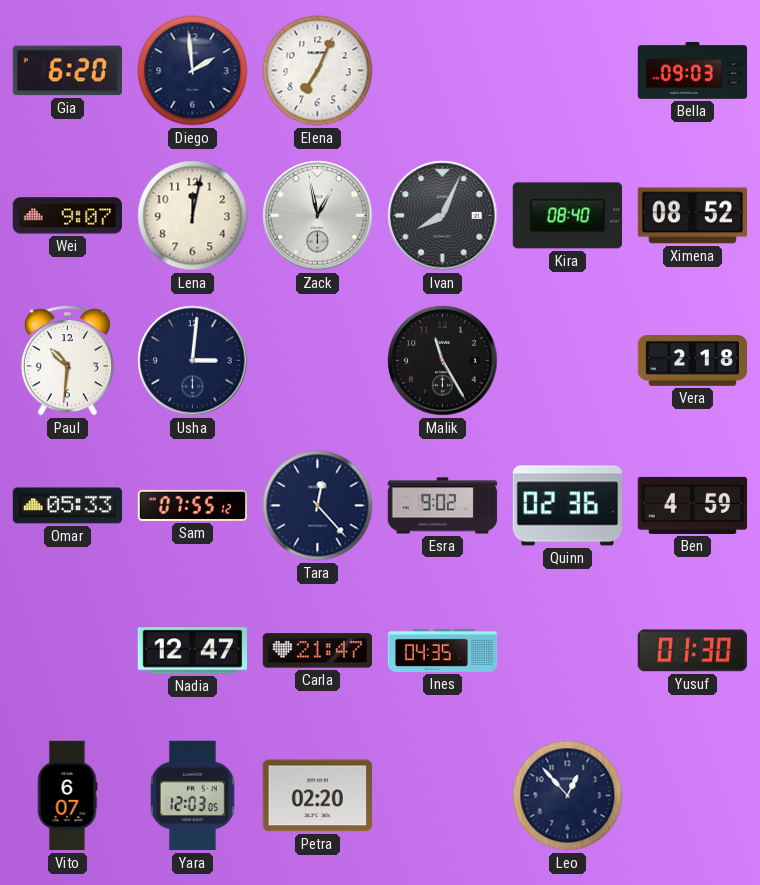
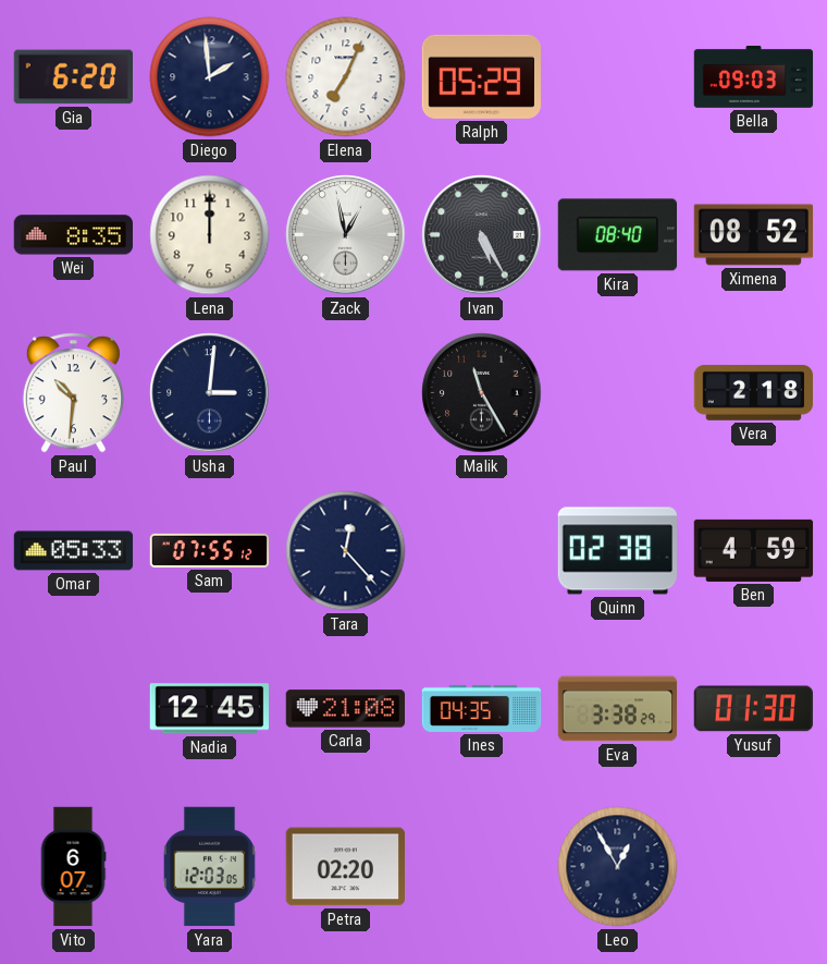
Ralph: none -> 05:29
Wei: 9:07 -> 8:35
Lena: 12:02 -> 12:00
Ivan: 8:04 -> 5:25
Esra: 9:02 -> none
Quinn: 02:36 -> 02:38
Nadia: 12:47 -> 12:45
Carla: 21:47 -> 21:08
Eva: none -> 3:38
Leo: 12:53 -> 12:55
